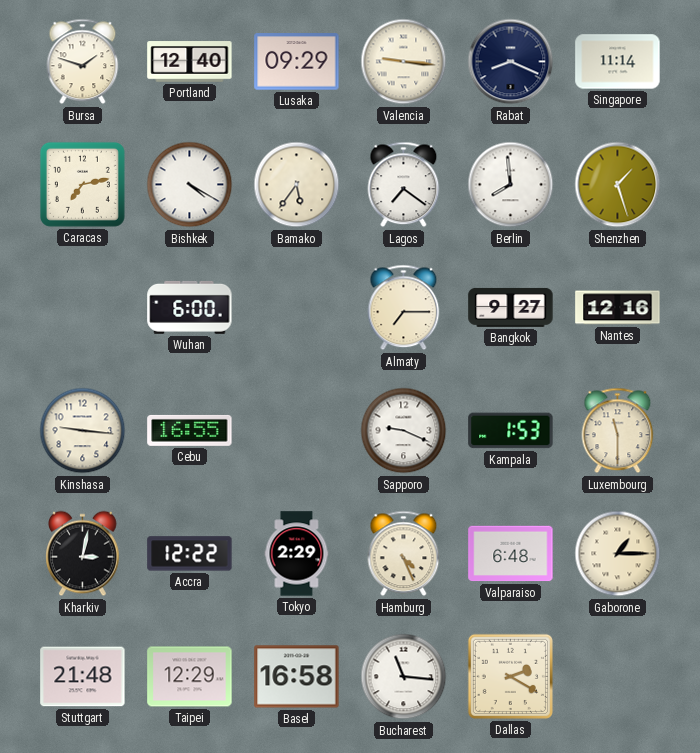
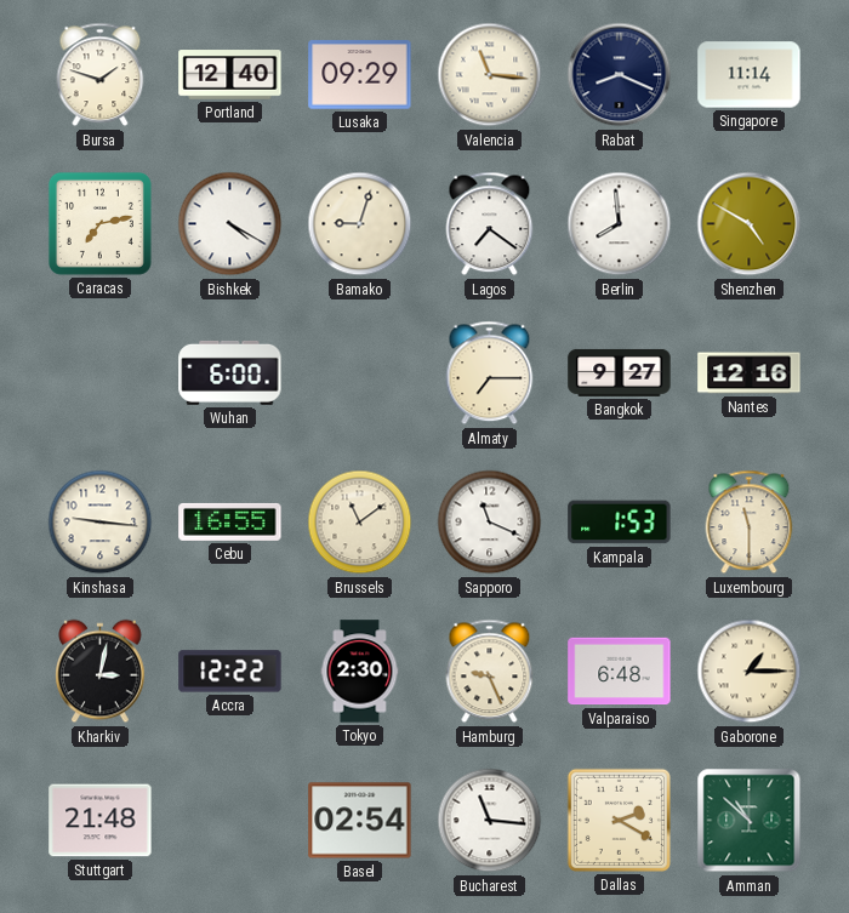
Valencia: 9:16 -> 11:16
Bamako: 5:36 -> 9:03
Shenzhen: 1:27 -> 4:50
Brussels: none -> 11:09
Sapporo: 9:19 -> 11:19
Tokyo: 2:29 -> 2:30
Hamburg: 4:26 -> 9:26
Taipei: 12:29 -> none
Basel: 16:58 -> 02:54
Amman: none -> 10:52
